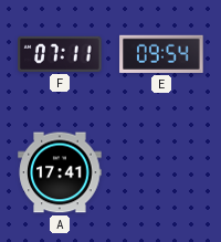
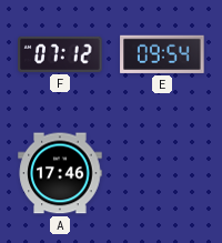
F: 07:11 -> 07:12
A: 17:41 -> 17:46
